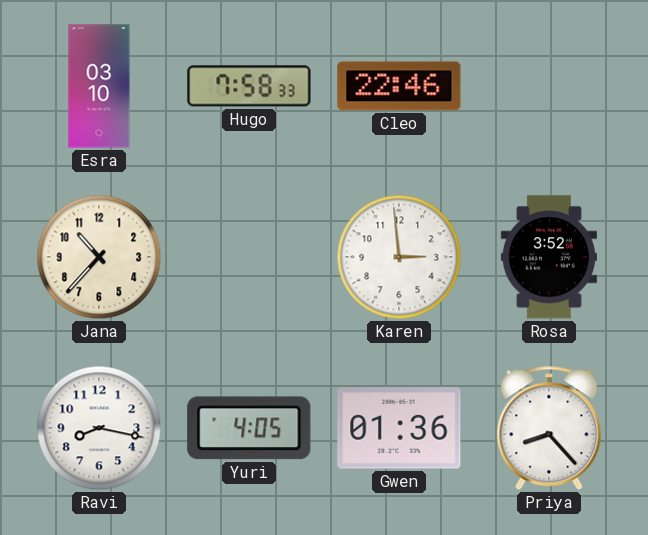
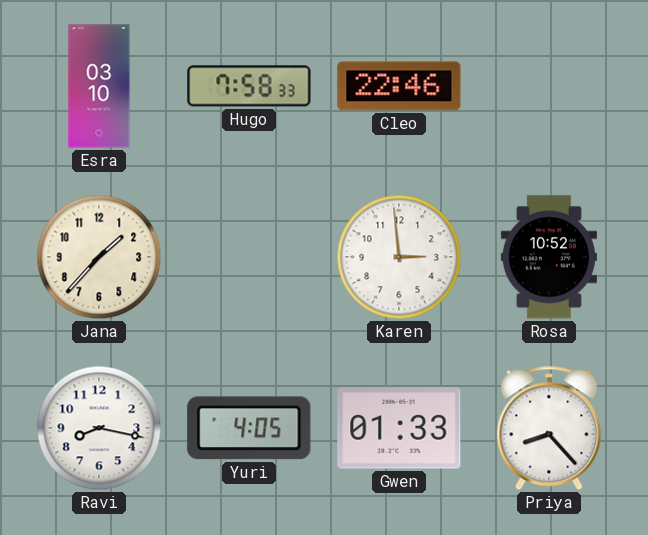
Jana: 10:37 -> 1:37
Rosa: 3:52 -> 10:52
Gwen: 01:36 -> 01:33
